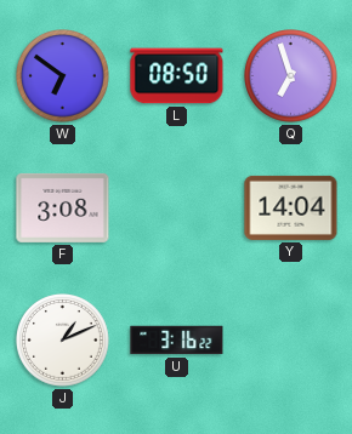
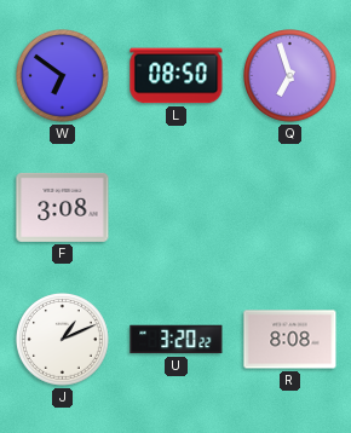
Y: 14:04 -> none
U: 3:16 -> 3:20
R: none -> 8:08
